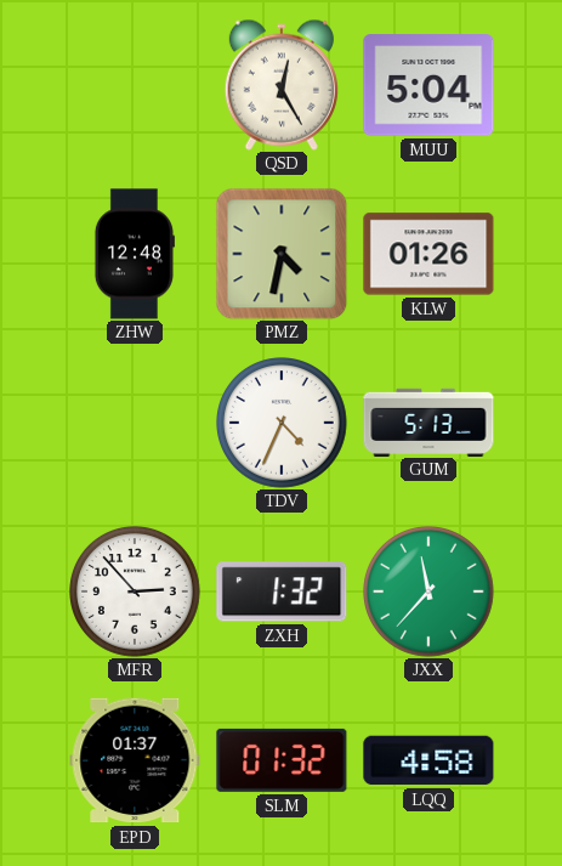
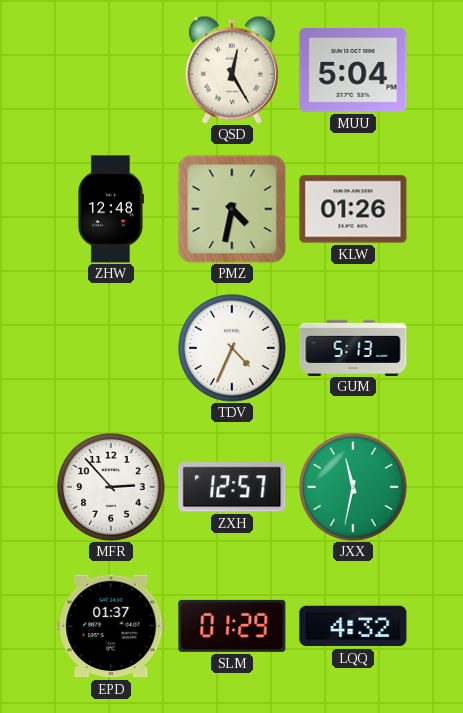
ZXH: 1:32 -> 12:57
JXX: 11:37 -> 11:32
SLM: 01:32 -> 01:29
LQQ: 4:58 -> 4:32
